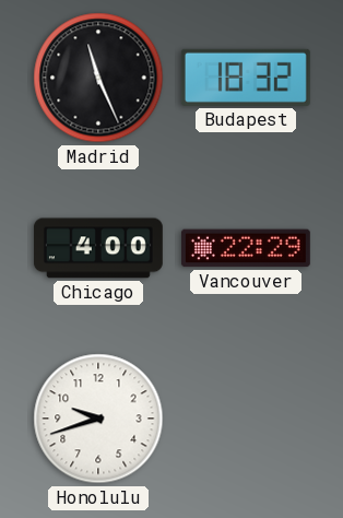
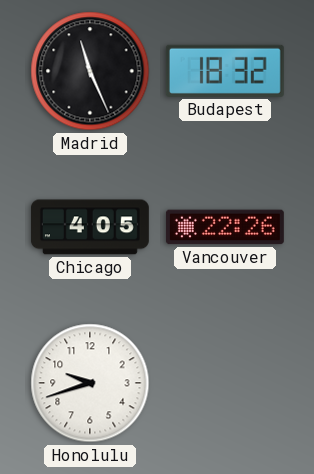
Chicago: 4:00 -> 4:05
Vancouver: 22:29 -> 22:26
